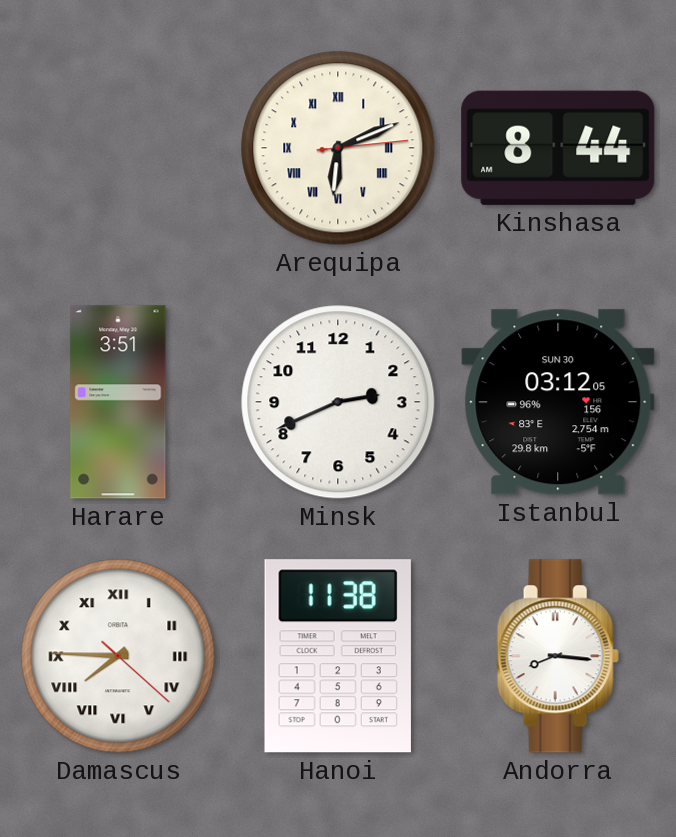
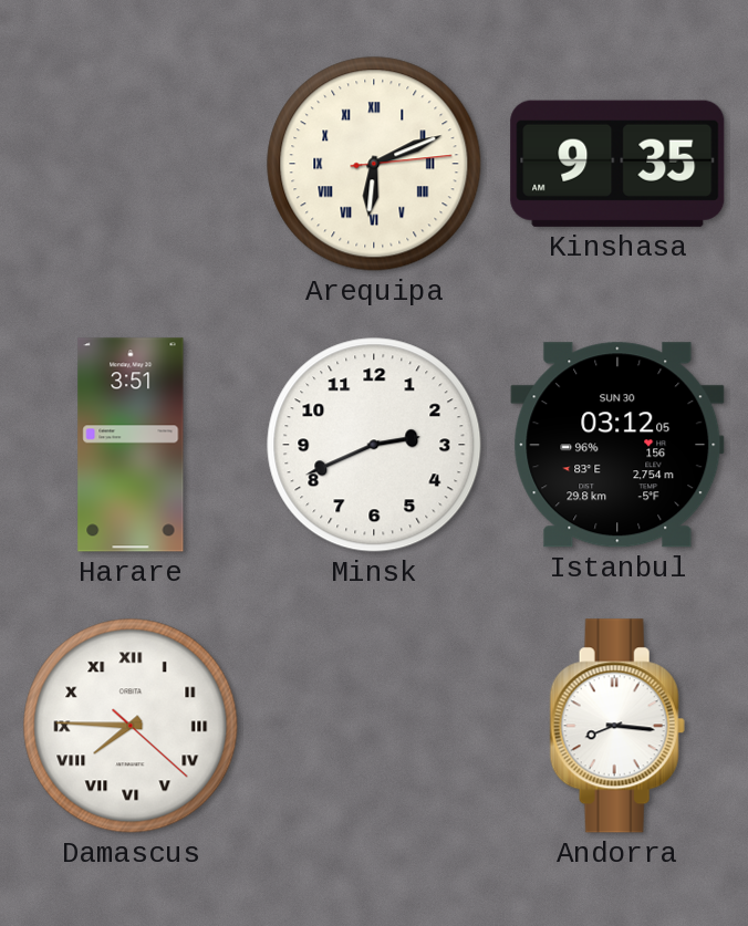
Kinshasa: 8:44 -> 9:35
Hanoi: 11:38 -> none
